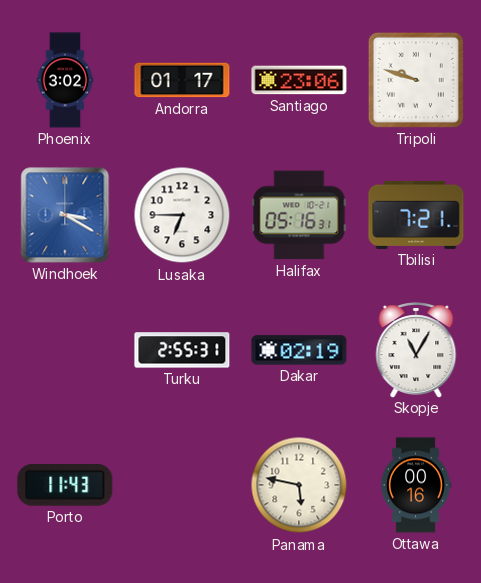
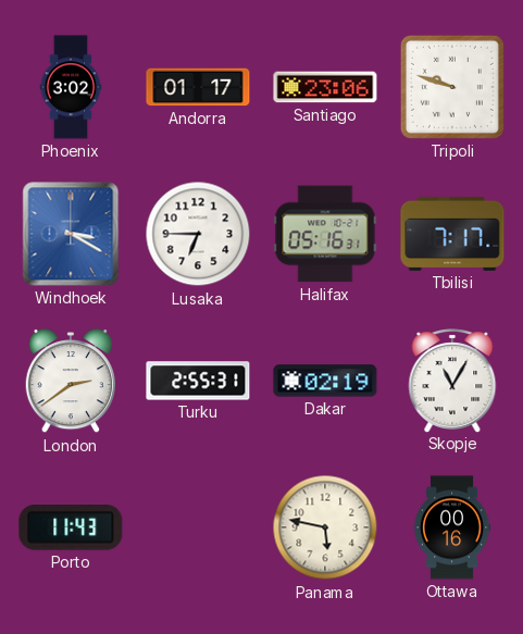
Tbilisi: 7:21 -> 7:17
London: none -> 2:39
